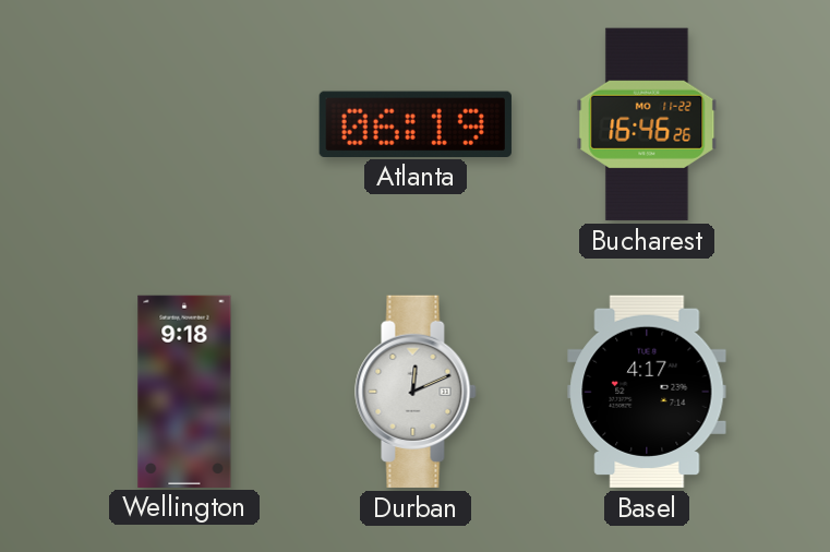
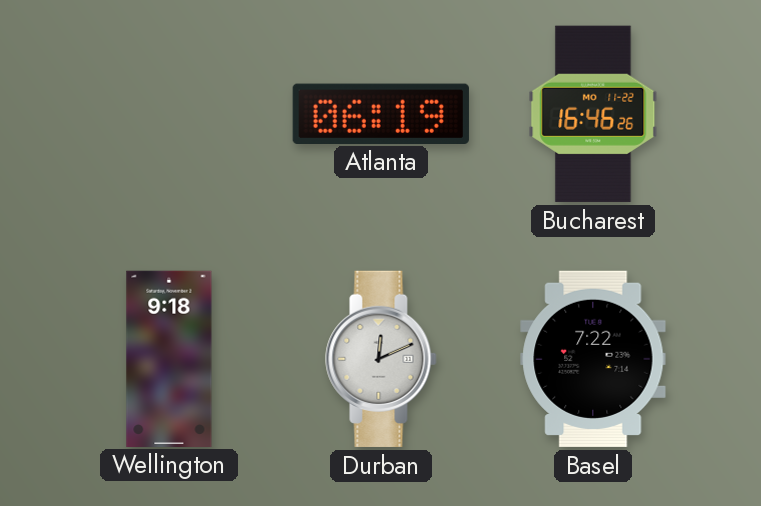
Basel: 4:17 -> 7:22
